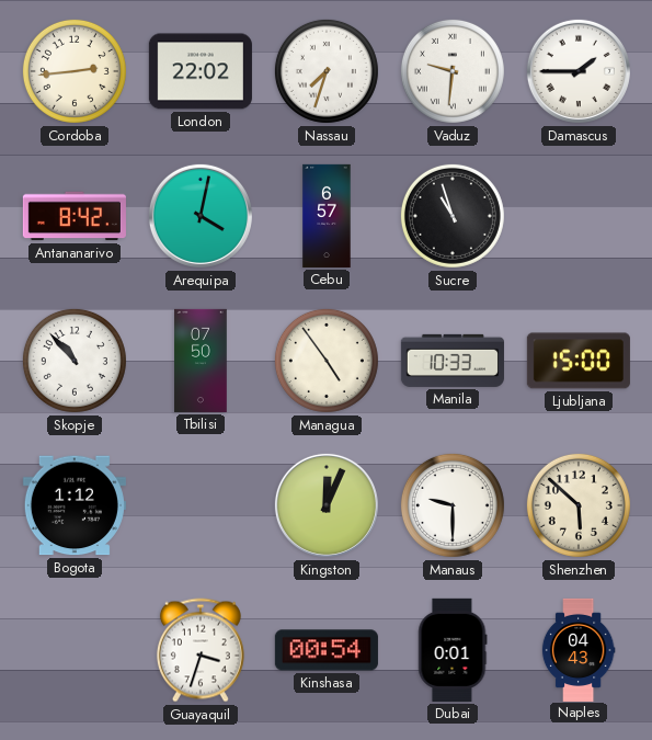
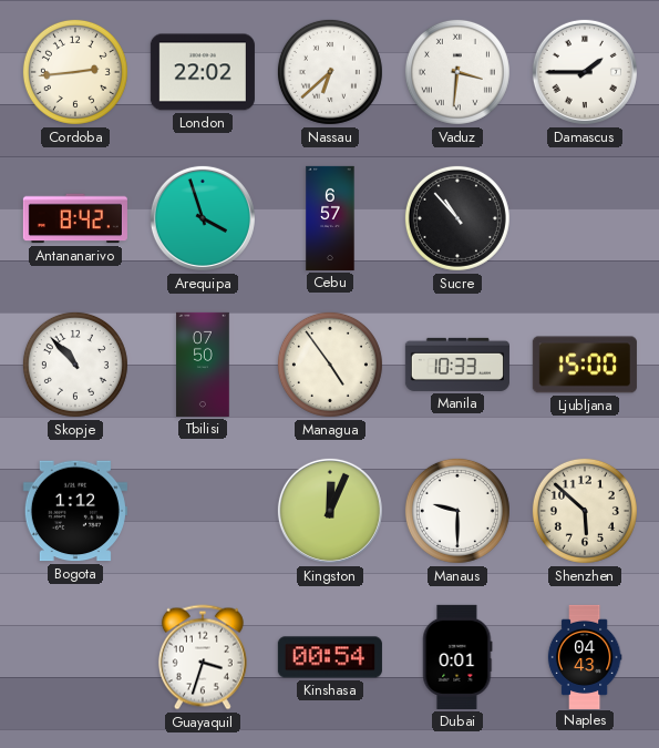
Nassau: 7:33 -> 6:38
Vaduz: 9:31 -> 3:31
Arequipa: 4:02 -> 3:57
Sucre: 10:57 -> 10:53
